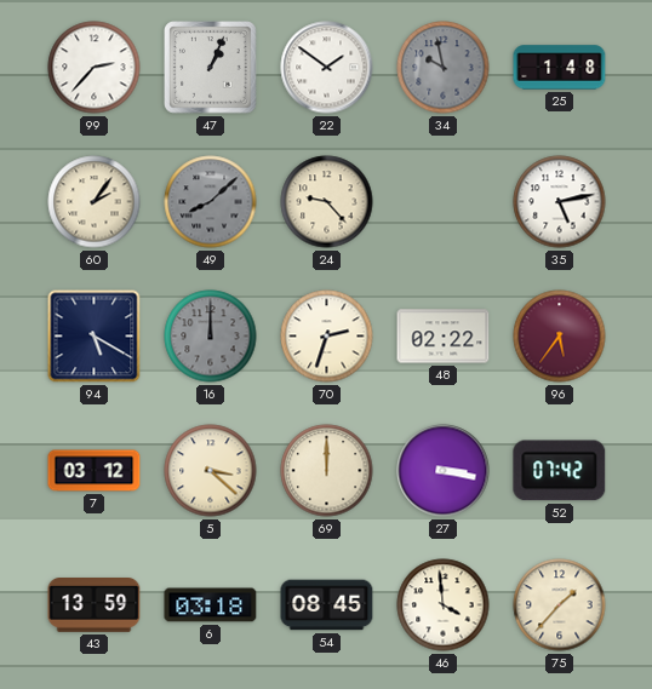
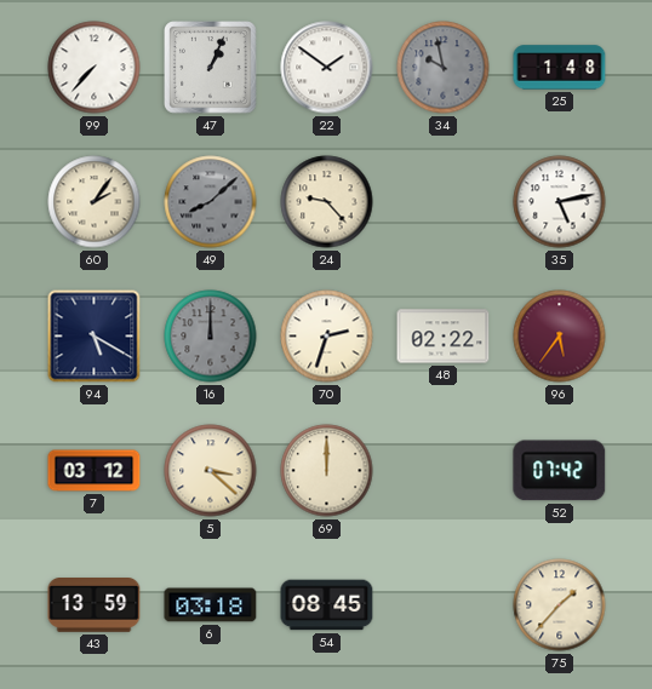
99: 2:37 -> 7:37
27: 3:17 -> none
46: 3:59 -> none
